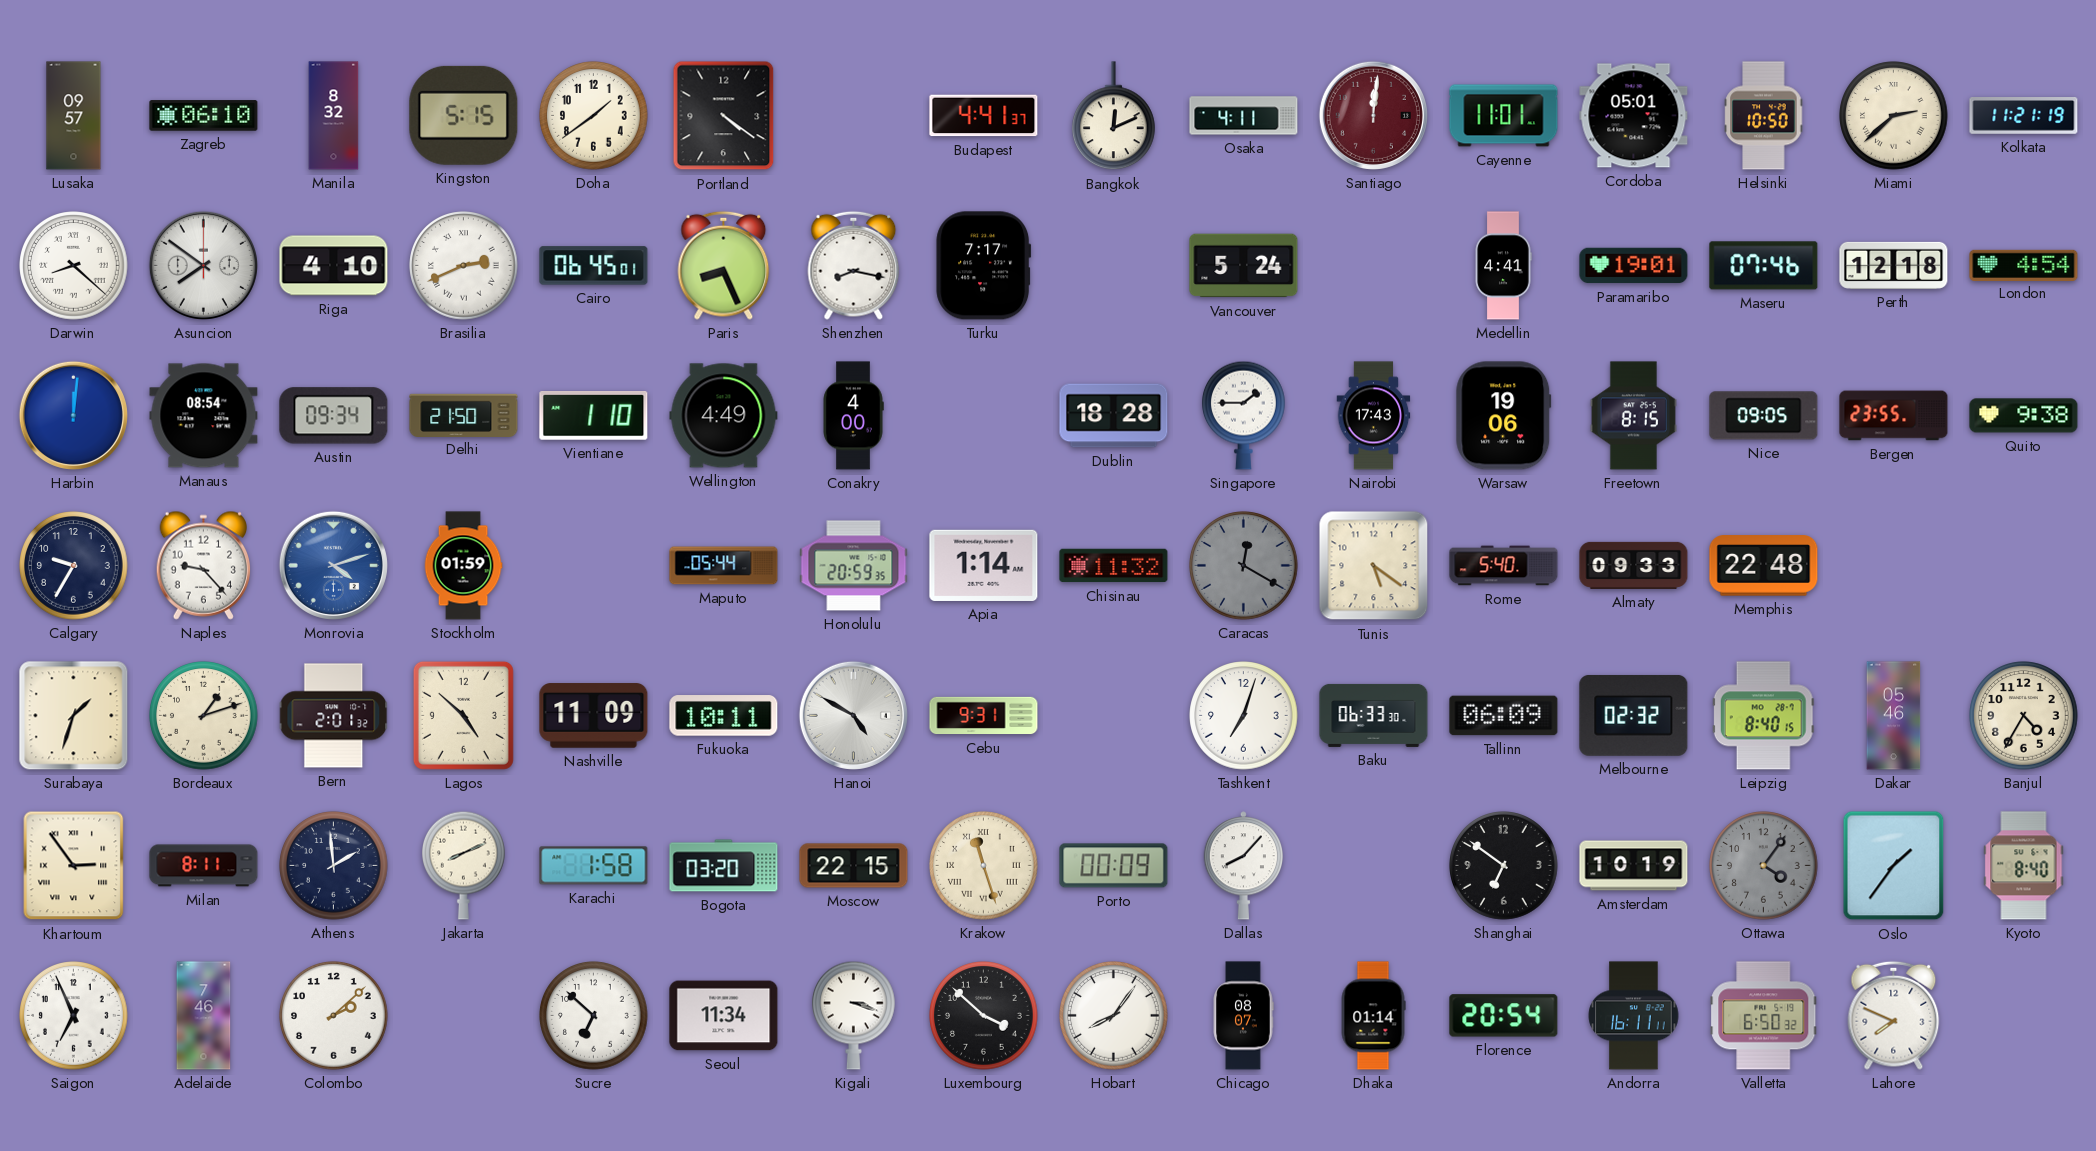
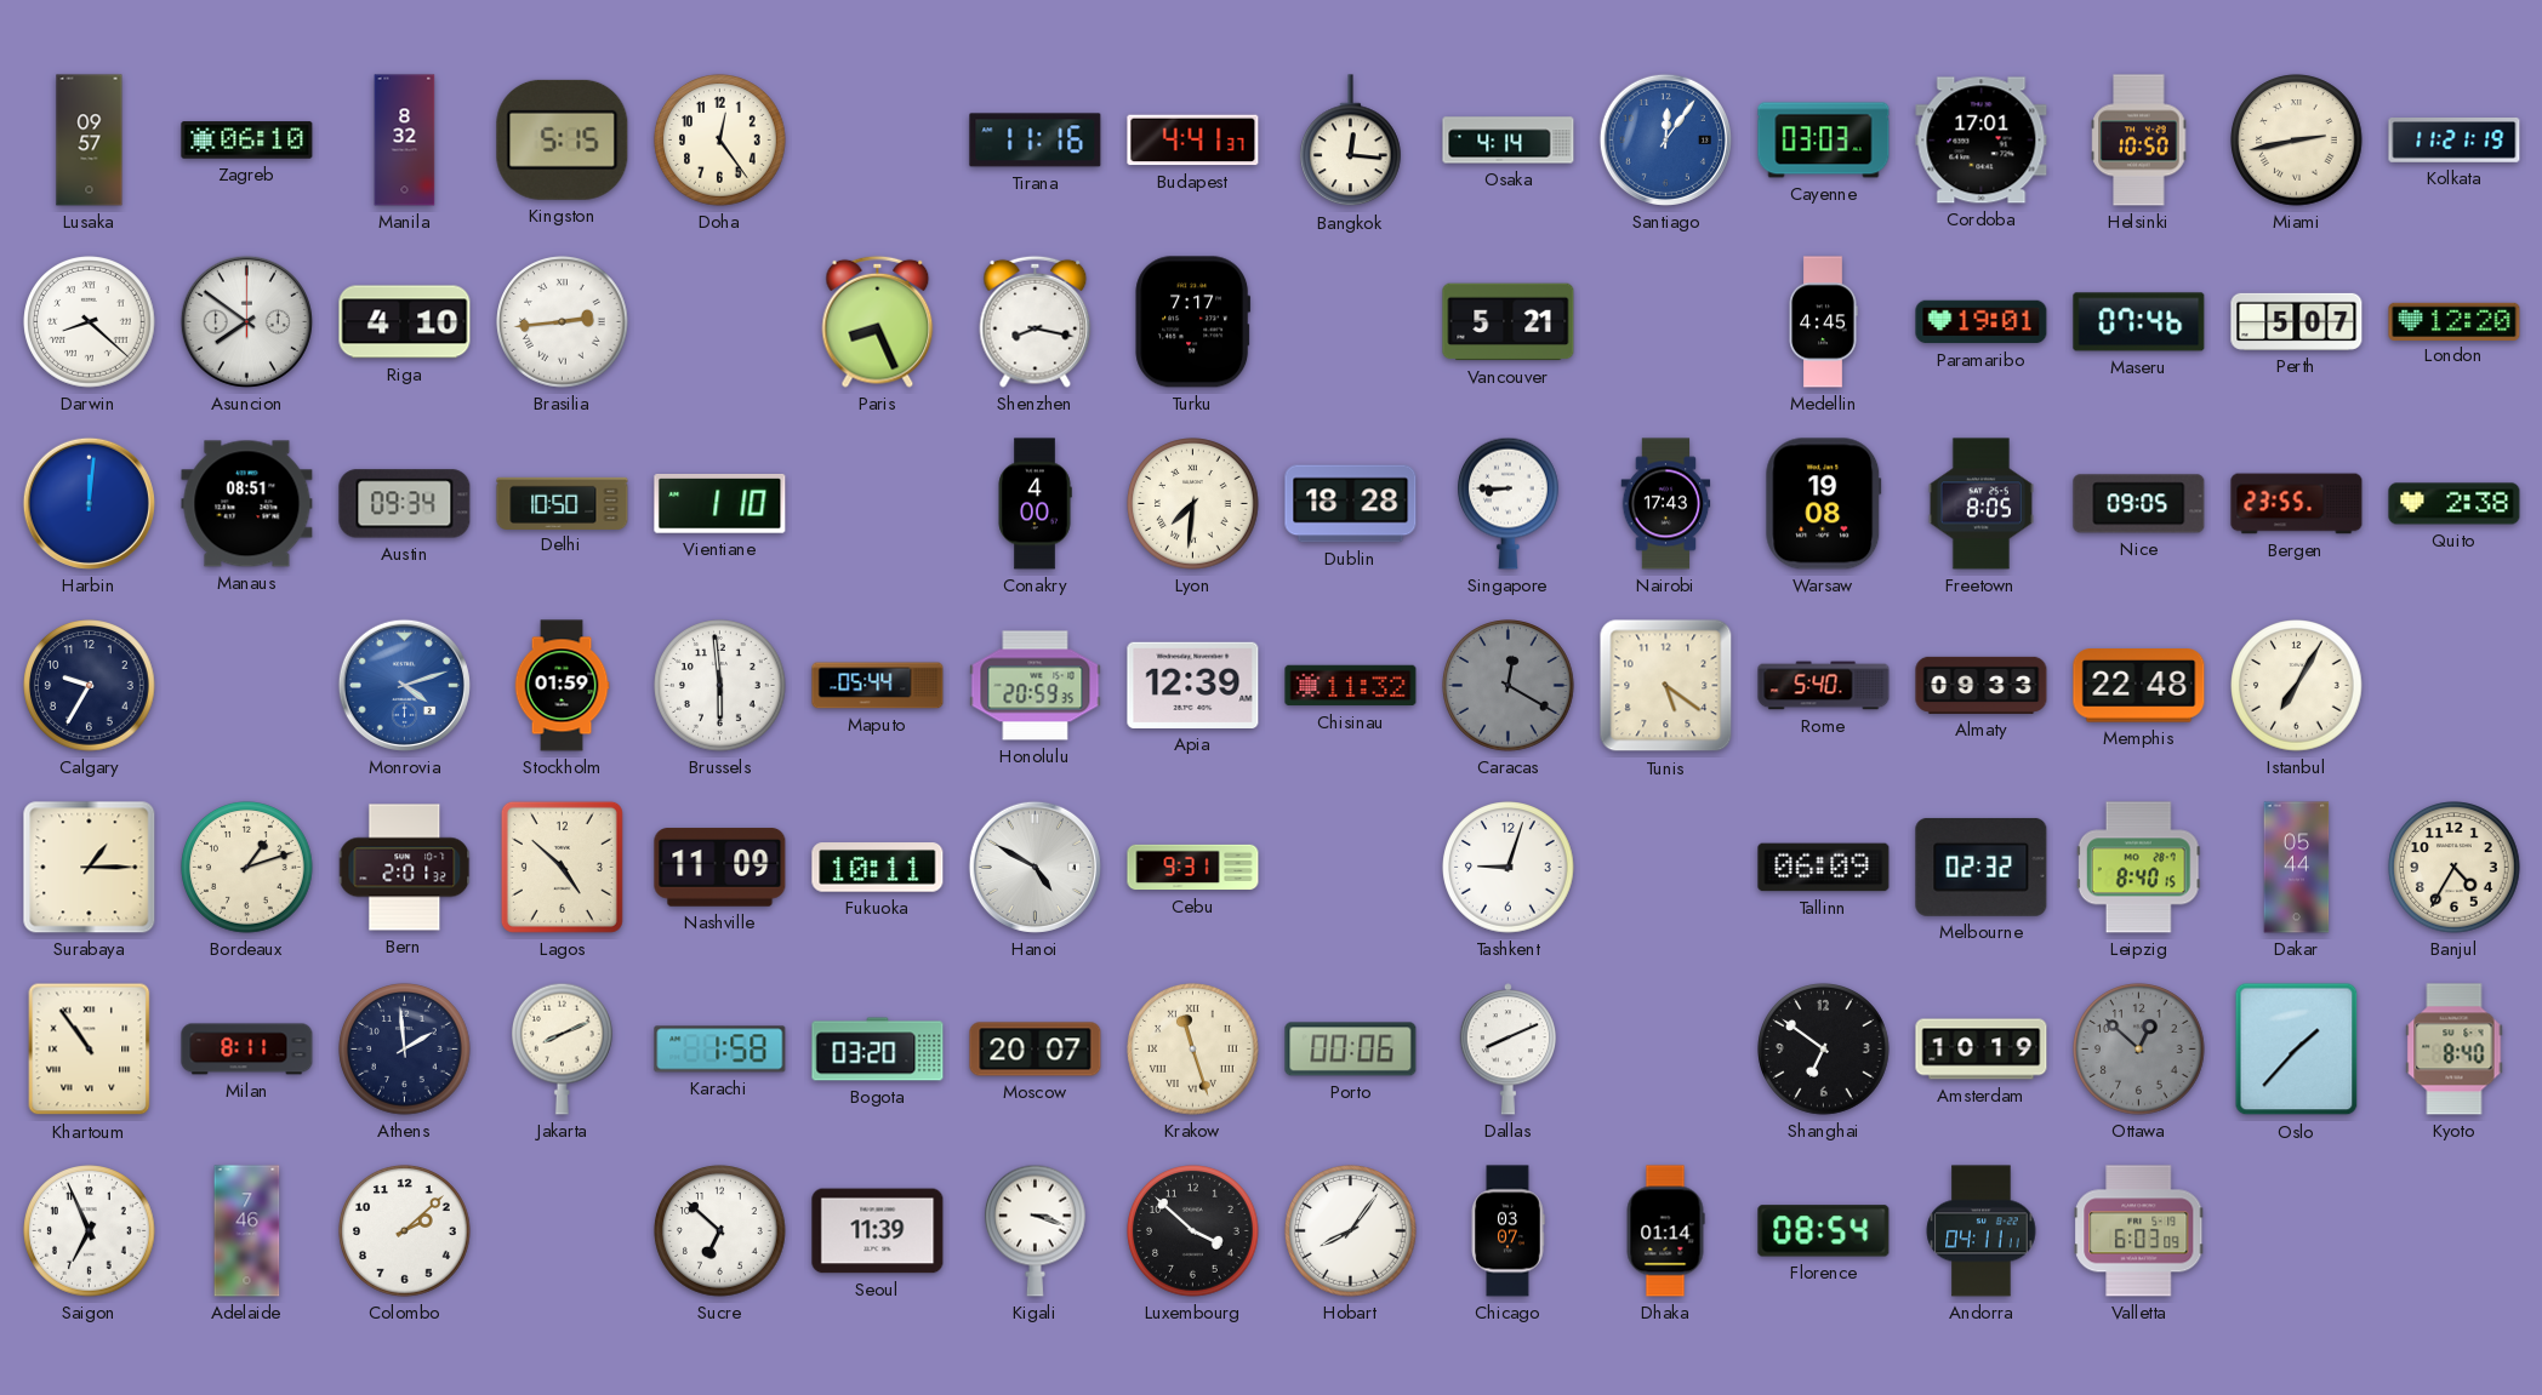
Doha: 1:39 -> 12:24
Portland: 4:21 -> none
Tirana: none -> 11:16
Bangkok: 12:11 -> 12:16
Osaka: 4:11 -> 4:14
Santiago: 12:01 -> 12:06
Santiago dial: burgundy -> blue
Cayenne: 11:01 -> 03:03
Cordoba: 05:01 -> 17:01
Miami: 2:38 -> 2:43
Brasilia: 2:41 -> 2:44
Cairo: 06:45 -> none
Vancouver: 5:24 -> 5:21
Medellin: 4:41 -> 4:45
Perth: 12:18 -> 5:07
London: 4:54 -> 12:20
Manaus: 08:54 -> 08:51
Delhi: 21:50 -> 10:50
Wellington: 4:49 -> none
Lyon: none -> 7:31
Singapore: 1:45 -> 8:45
Warsaw: 19:06 -> 19:08
Freetown: 8:15 -> 8:05
Quito: 9:38 -> 2:38
Naples: 9:23 -> none
Brussels: none -> 5:59
Apia: 1:14 -> 12:39
Istanbul: none -> 7:05
Surabaya: 1:33 -> 1:15
Tashkent: 7:03 -> 9:03
Baku: 06:33 -> none
Dakar: 05:46 -> 05:44
Khartoum: 2:54 -> 10:54
Moscow: 22:15 -> 20:07
Porto: 00:09 -> 00:06
Dallas: 8:07 -> 8:11
Ottawa: 4:06 -> 12:52
Oslo: 1:36 -> 1:37
Seoul: 11:34 -> 11:39
Chicago: 08:07 -> 03:07
Florence: 20:54 -> 08:54
Andorra: 16:11 -> 04:11
Valletta: 6:50 -> 6:03
Lahore: 7:49 -> none
